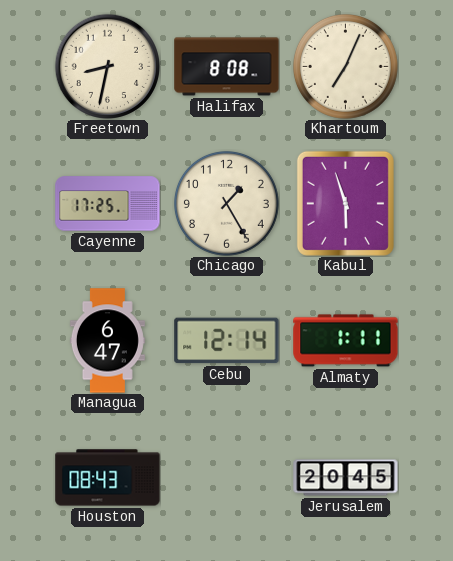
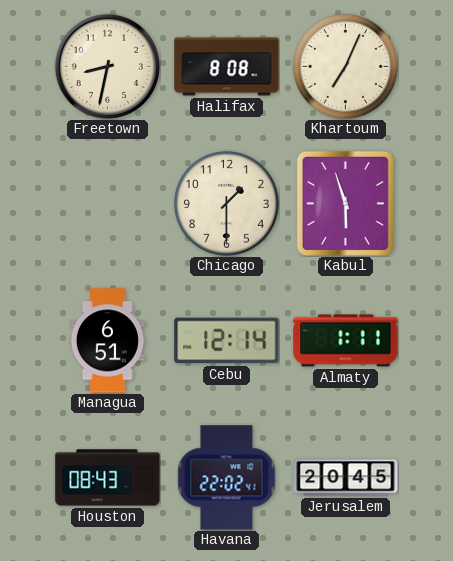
Cayenne: 17:25 -> none
Chicago: 1:25 -> 1:30
Managua: 6:47 -> 6:51
Havana: none -> 22:02
